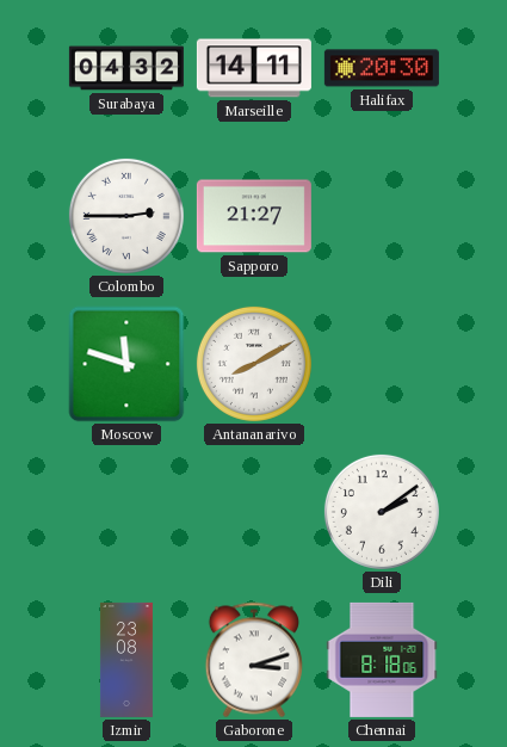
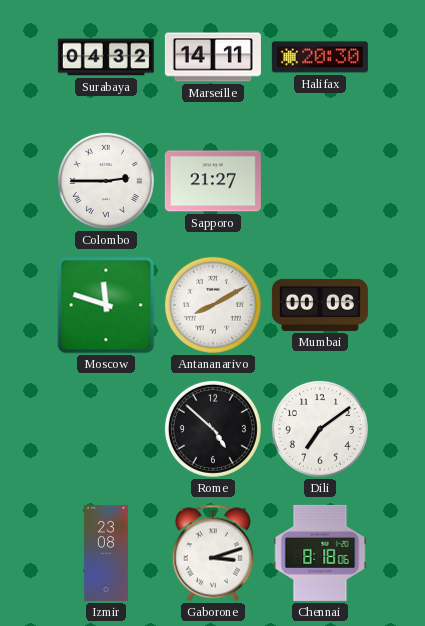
Mumbai: none -> 00:06
Rome: none -> 4:52
Dili: 2:09 -> 7:09
